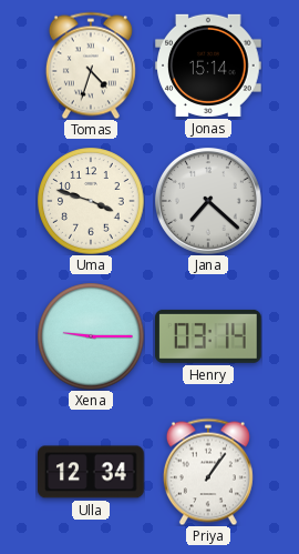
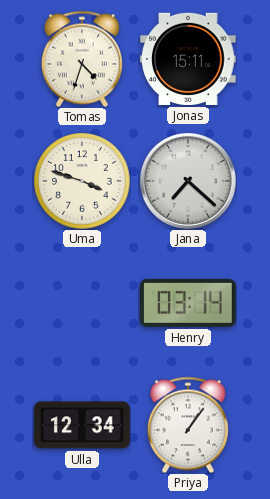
Jonas: 15:14 -> 15:11
Xena: 9:15 -> none
